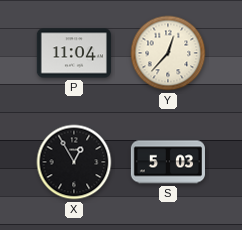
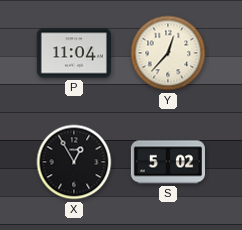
S: 5:03 -> 5:02
